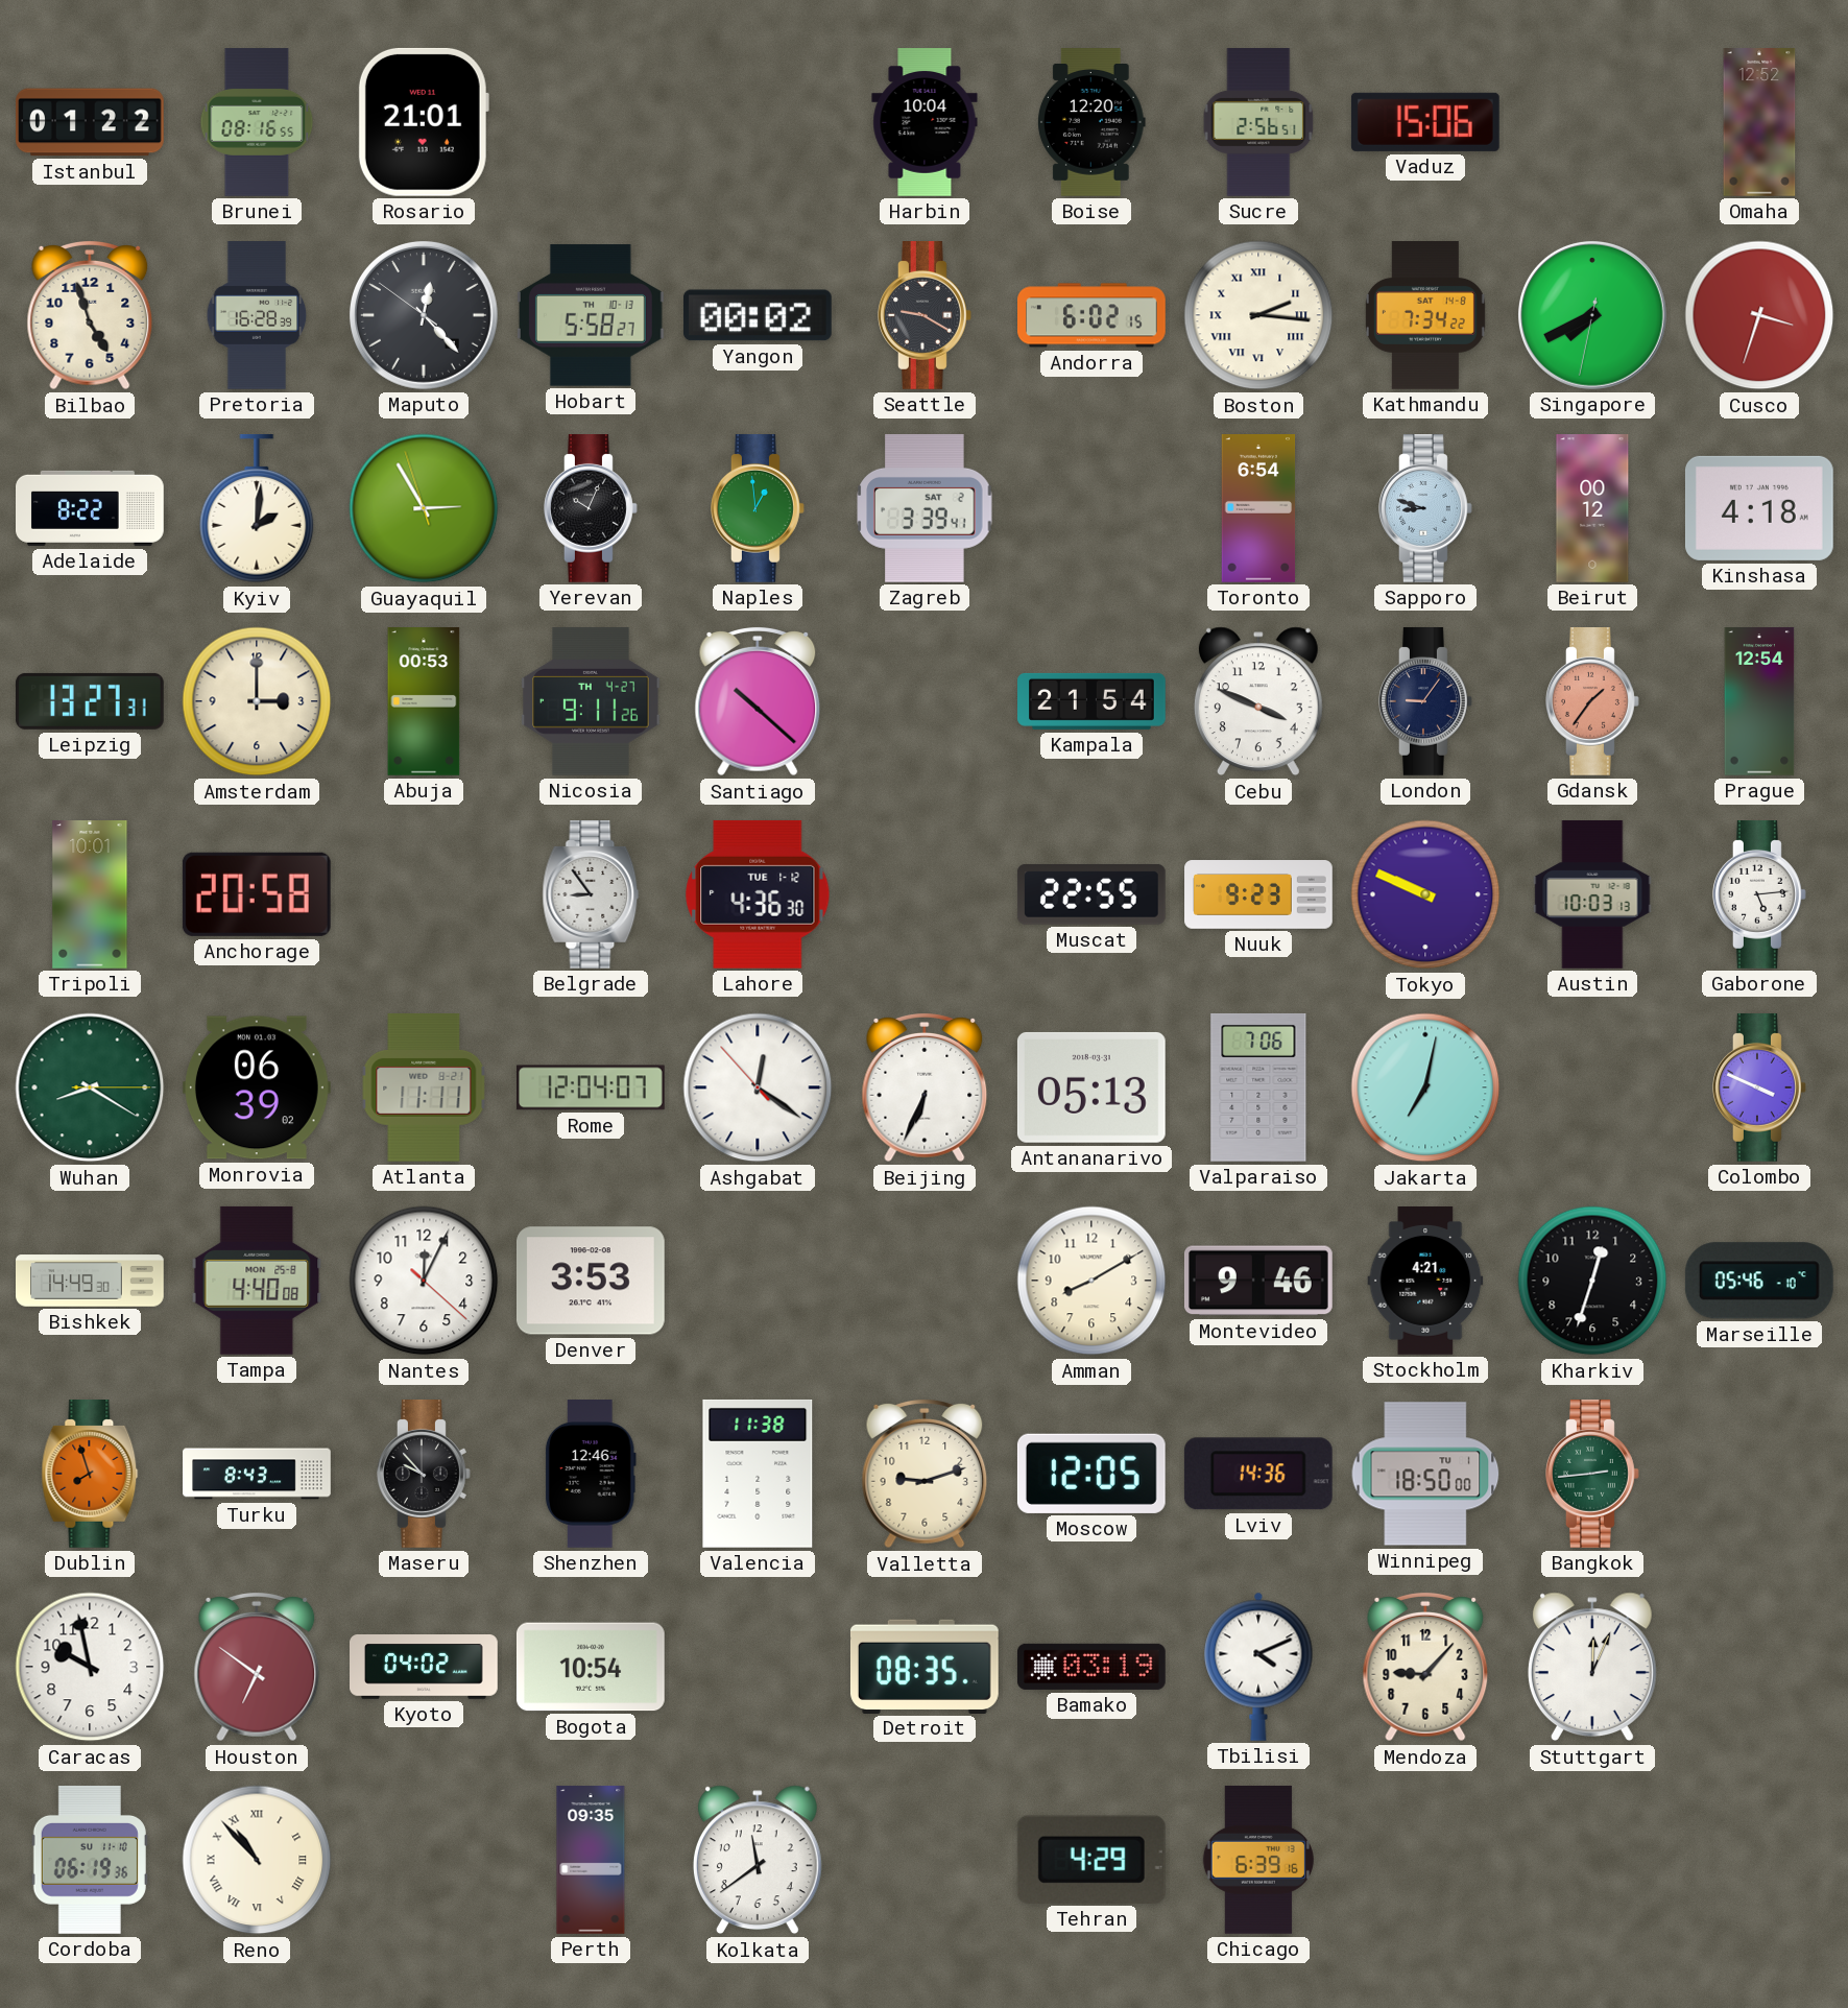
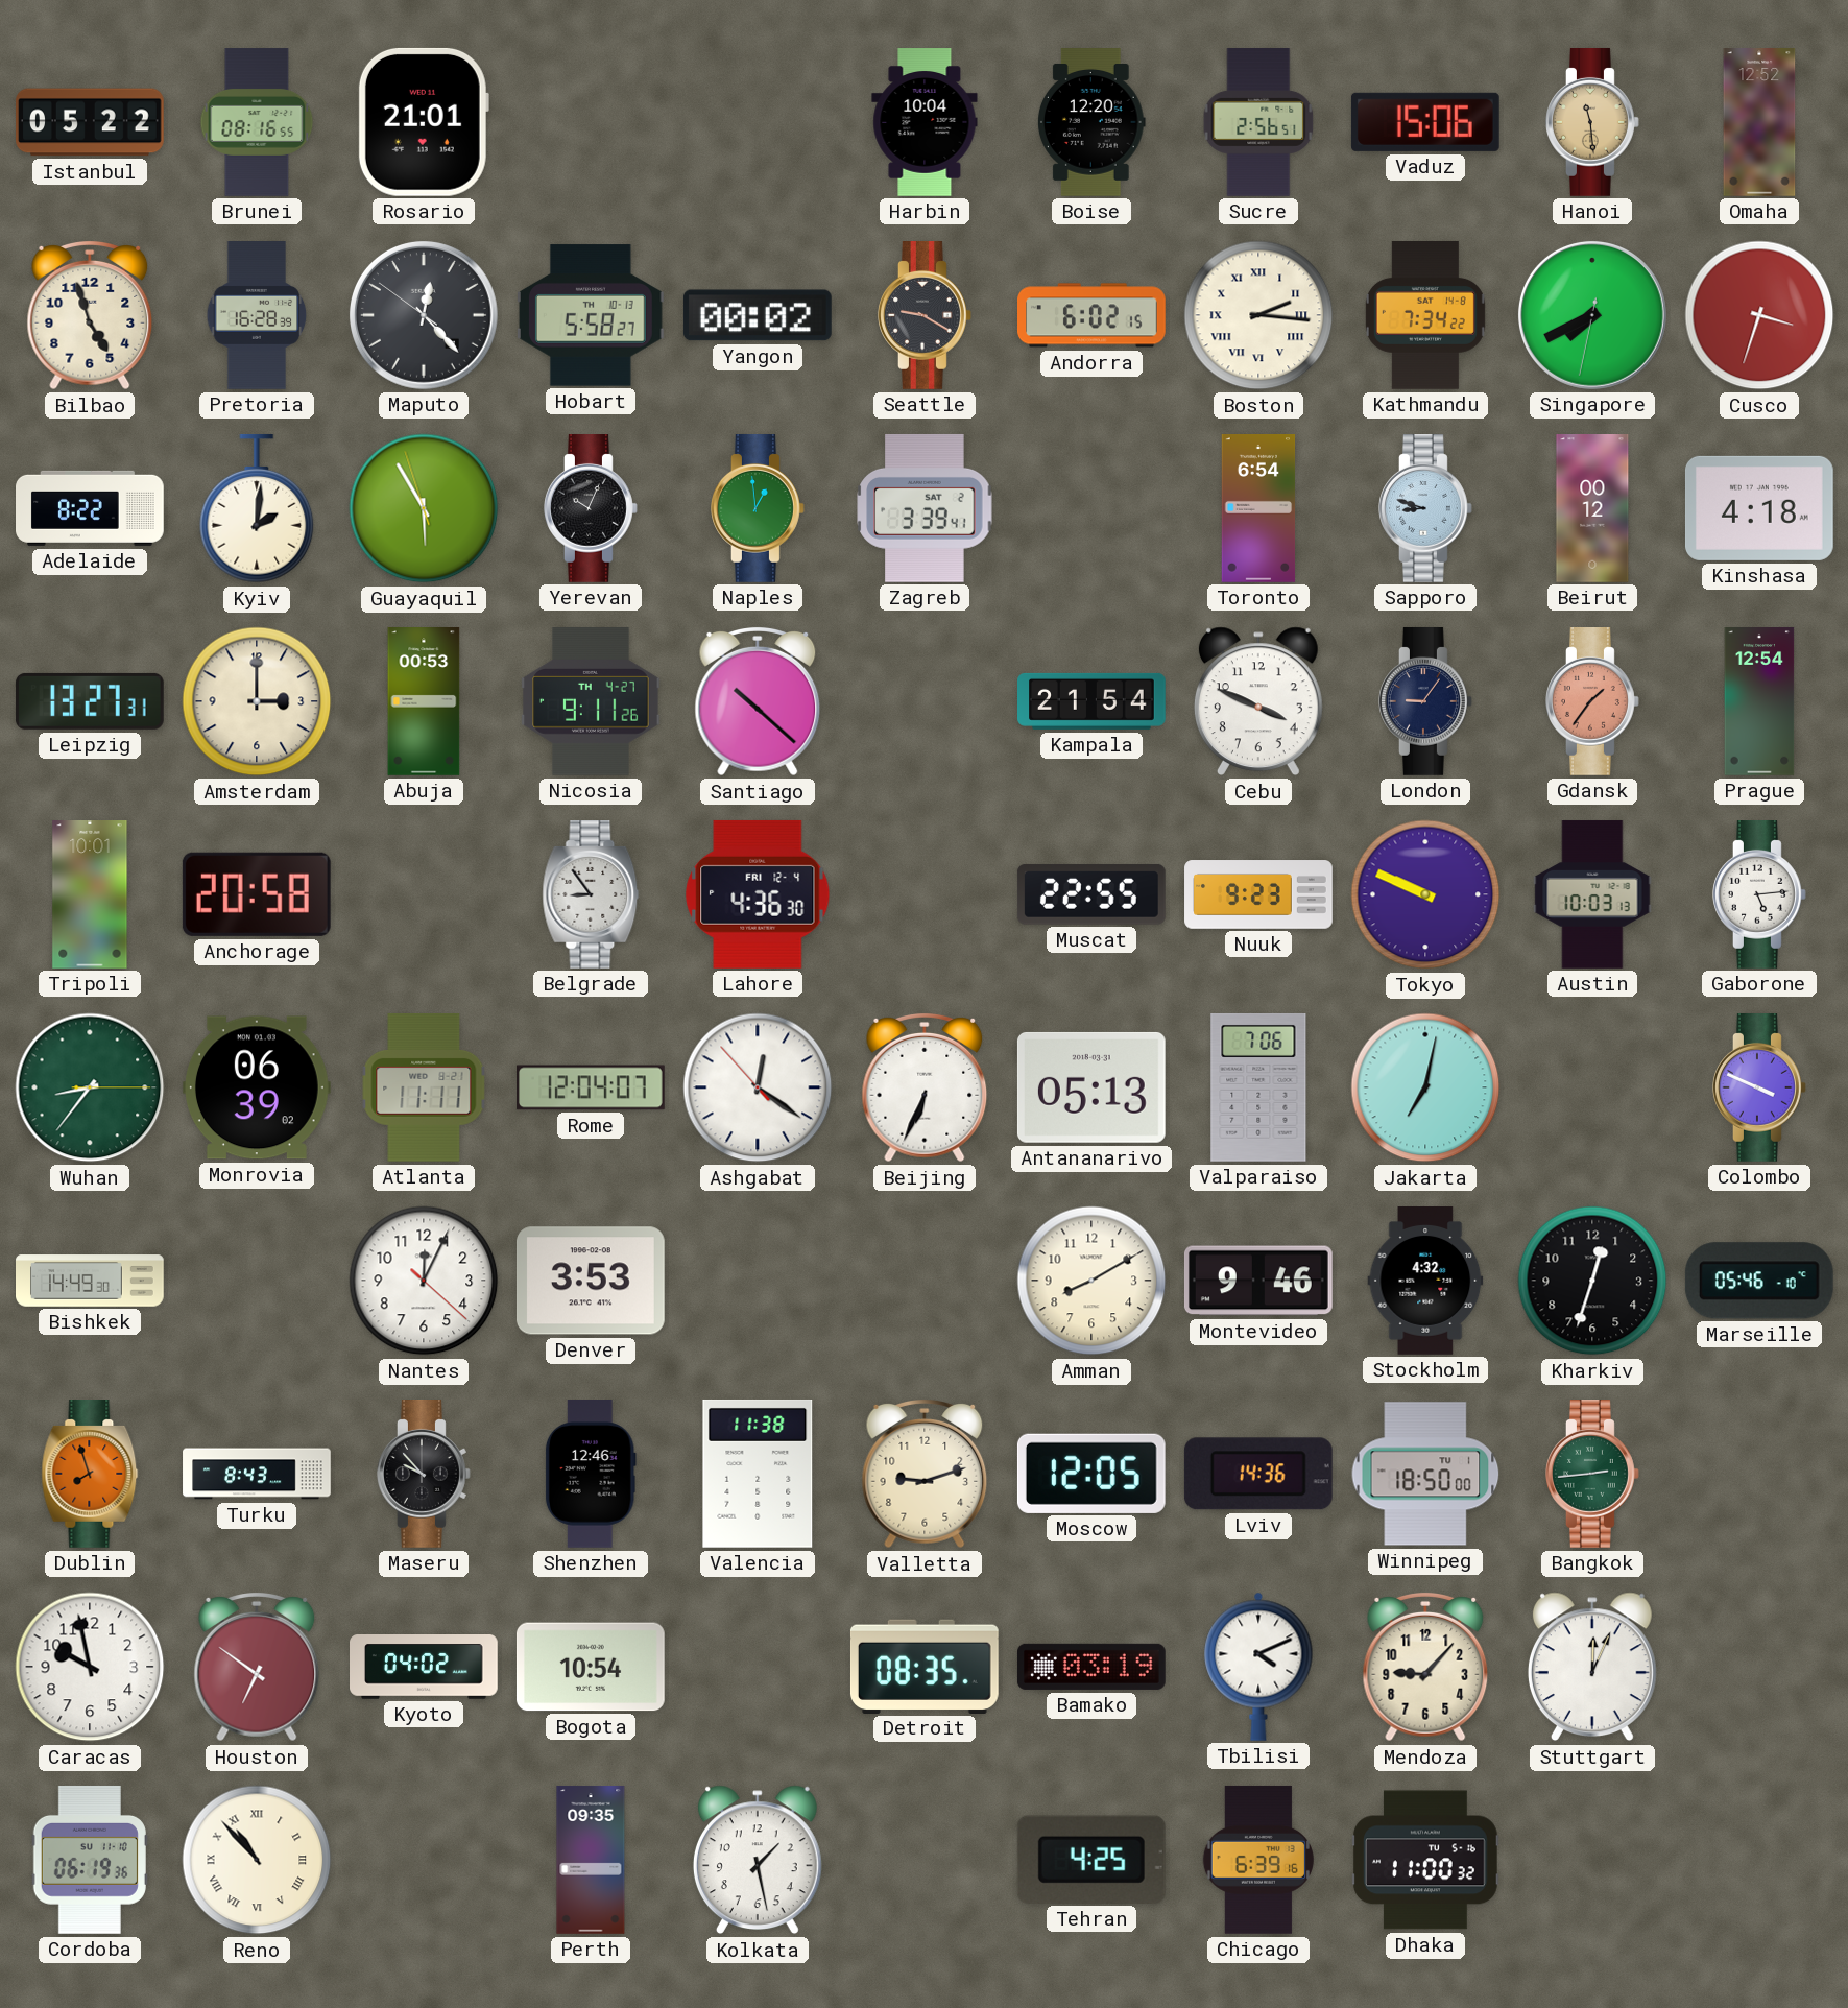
Istanbul: 01:22 -> 05:22
Hanoi: none -> 11:29
Guayaquil: 2:54 -> 5:54
Lahore date: TUE 1-12 -> FRI 12-4
Wuhan: 8:20 -> 8:36
Tampa: 4:40 -> none
Stockholm: 4:21 -> 4:32
Kolkata: 11:39 -> 1:28
Tehran: 4:29 -> 4:25
Dhaka: none -> 11:00
